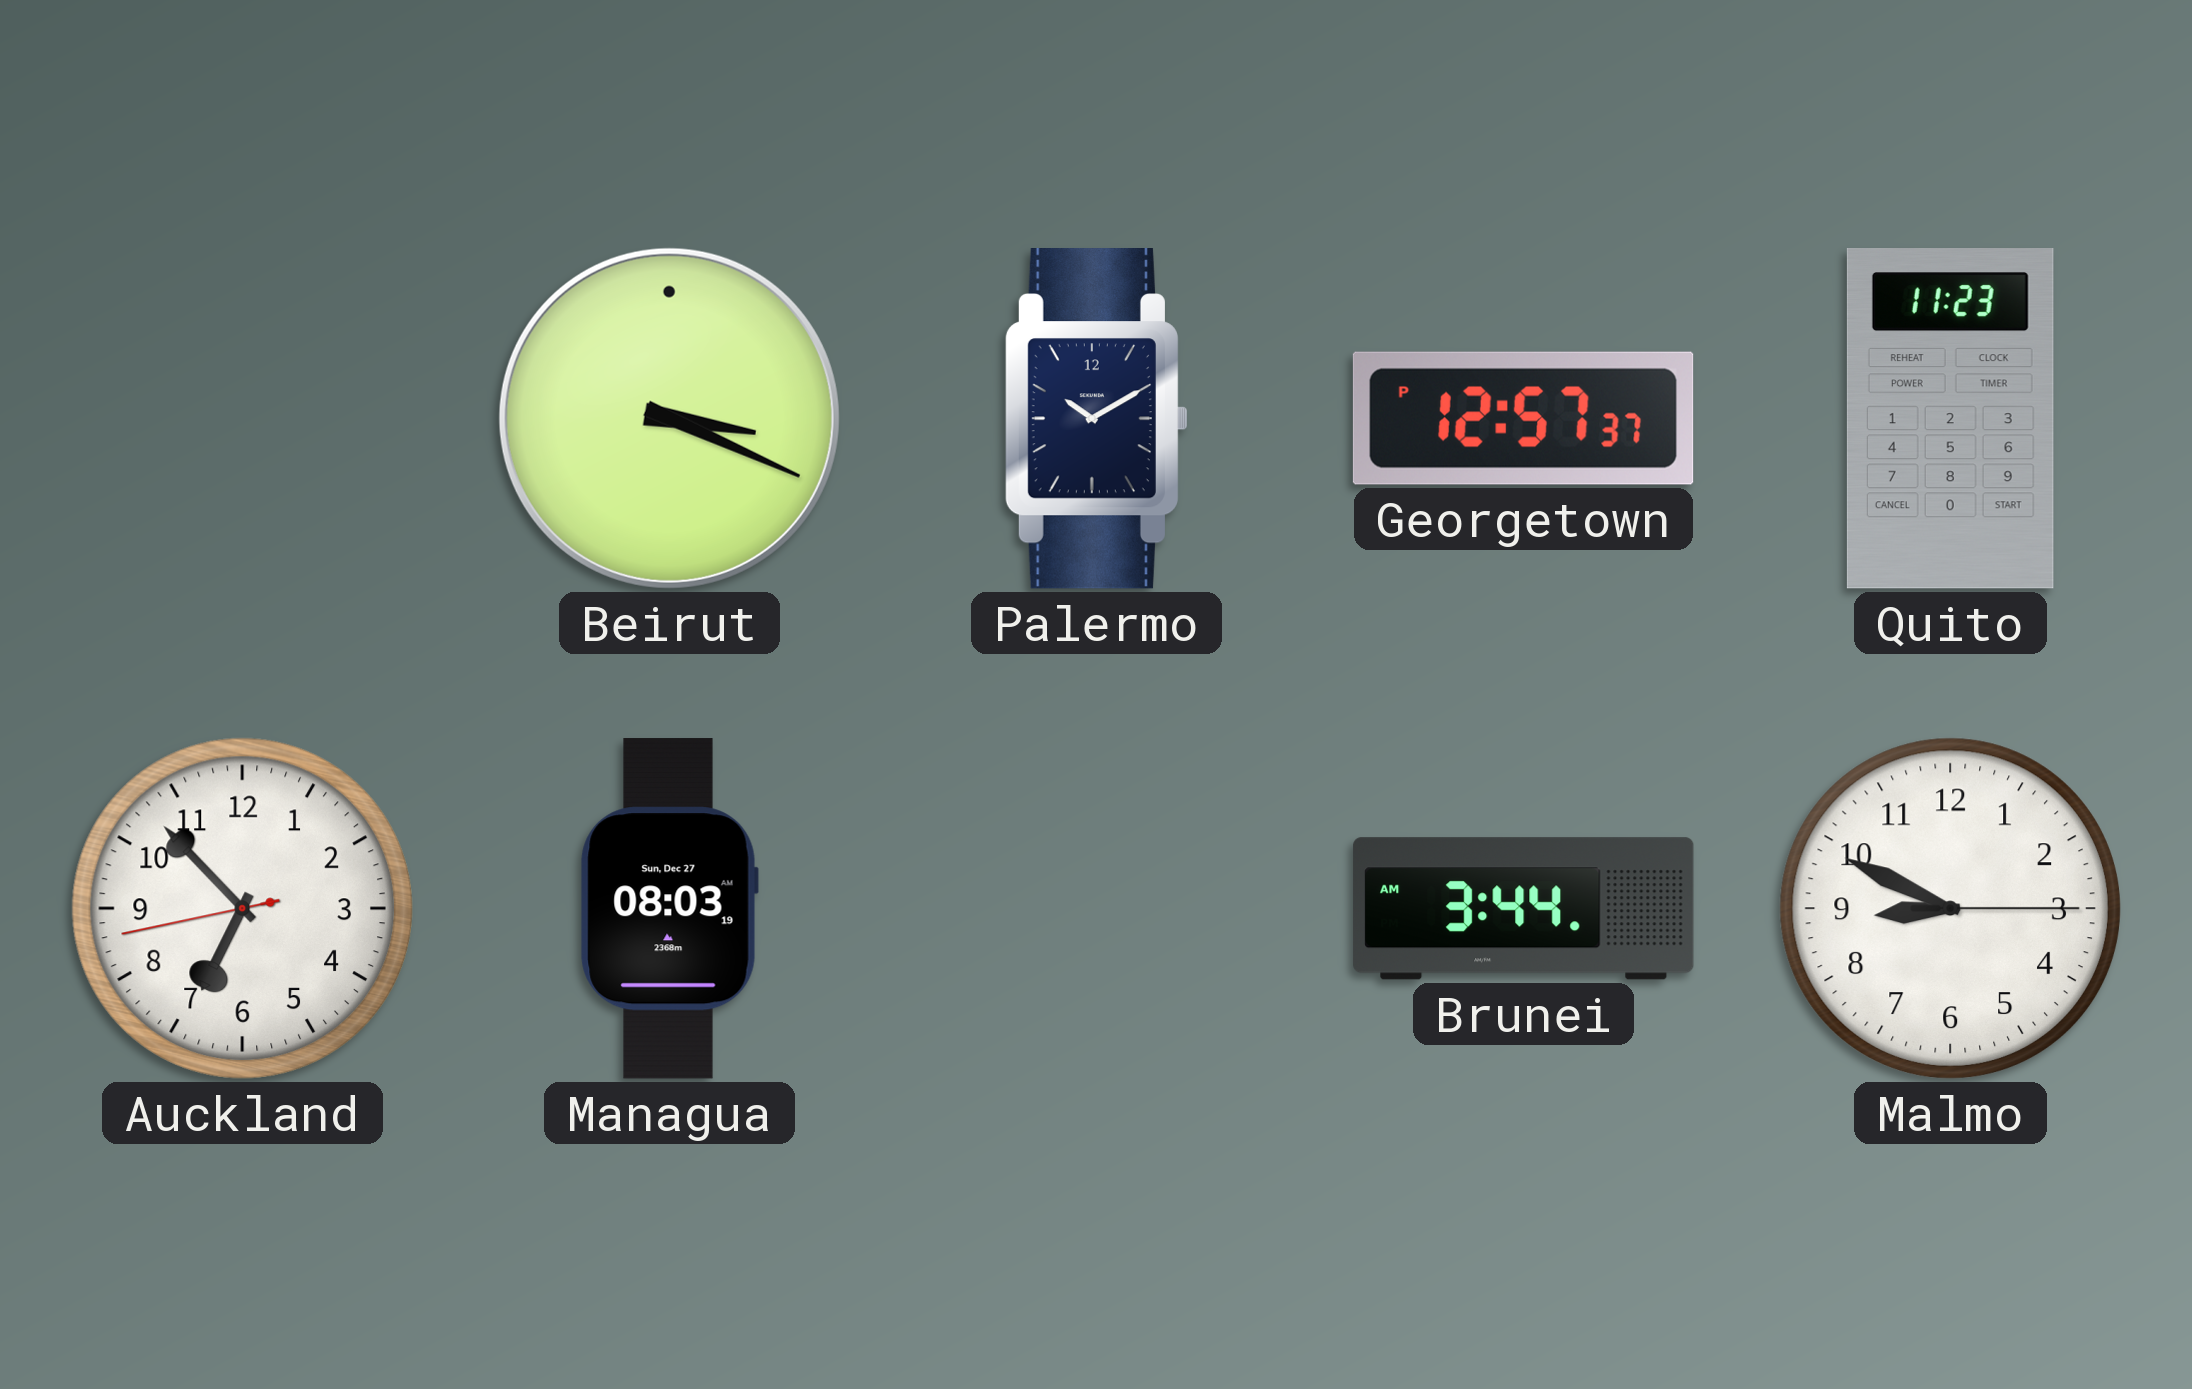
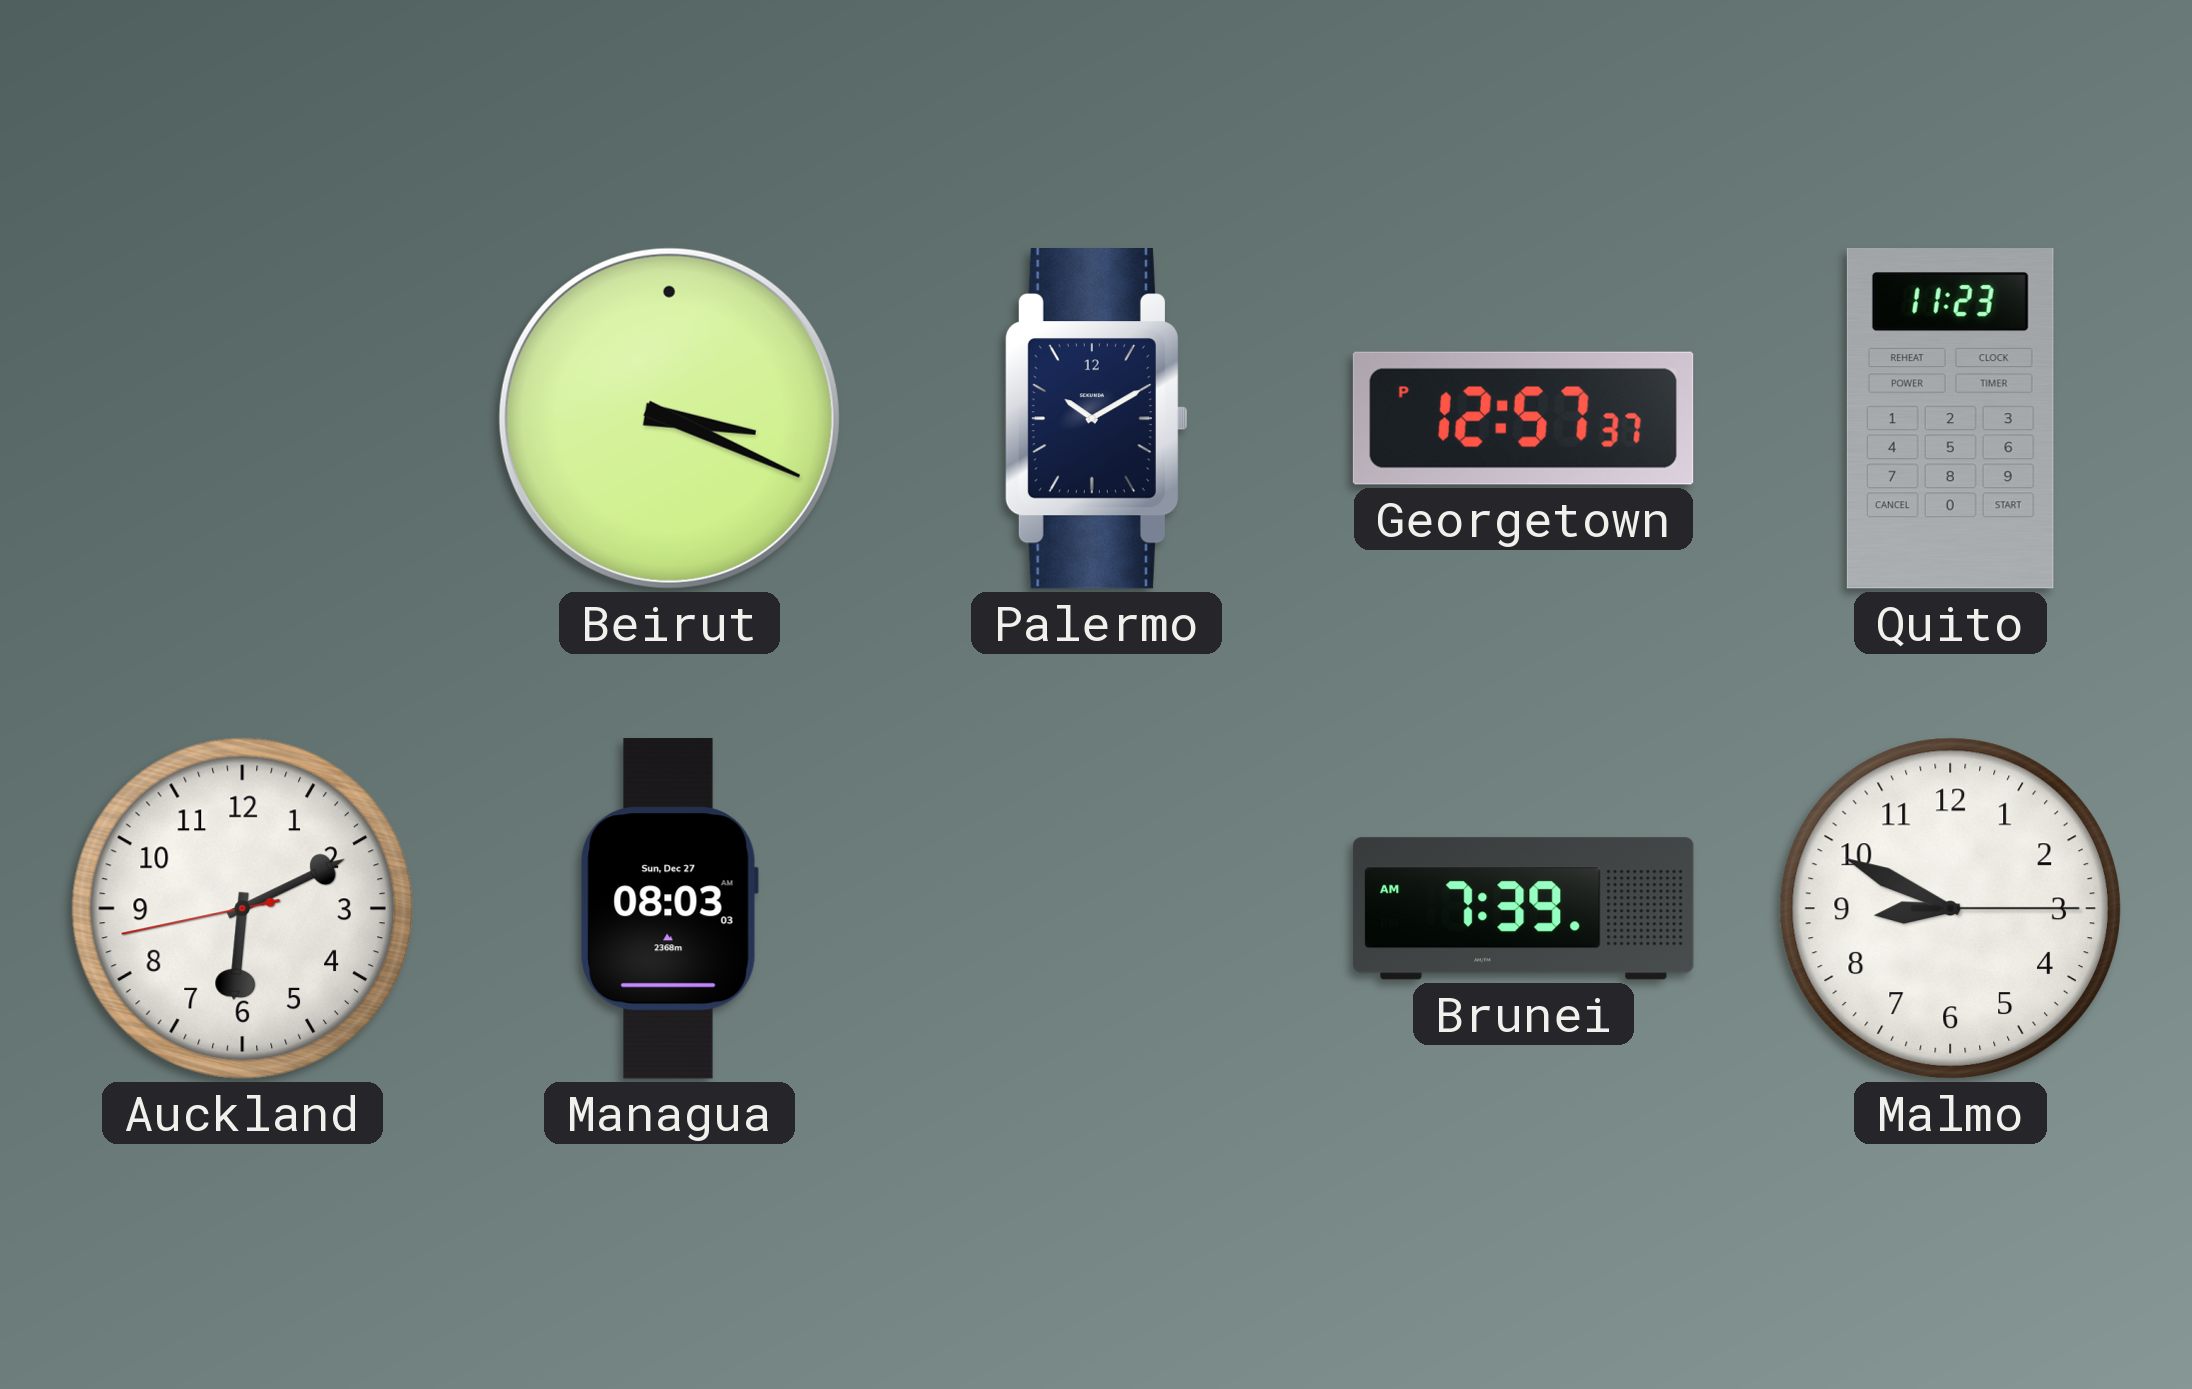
Auckland: 6:52 -> 6:10
Managua: 08:03:19 -> 08:03:03
Brunei: 3:44 -> 7:39
